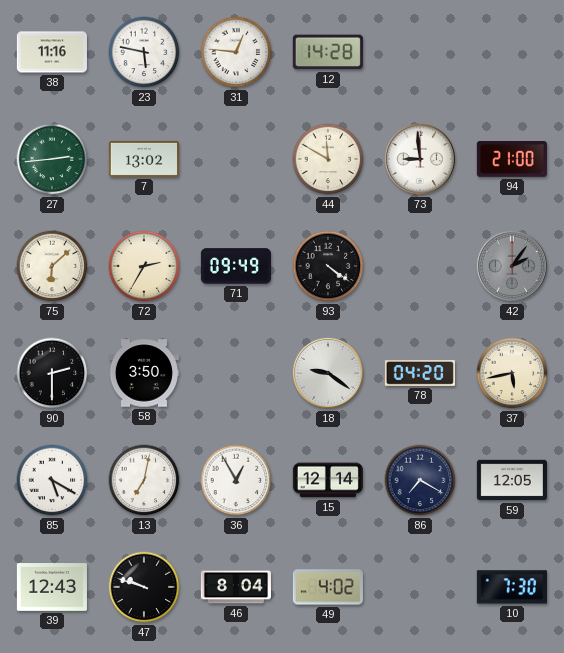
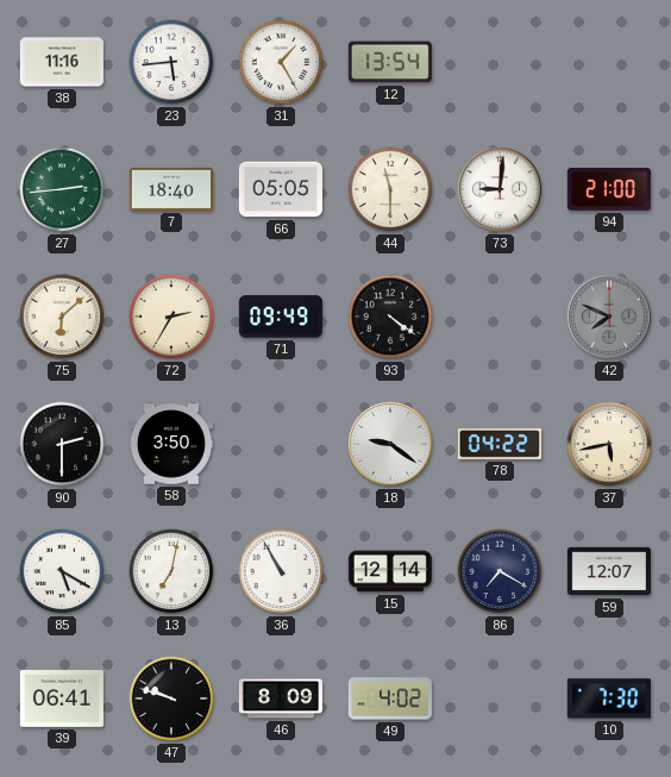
23: 5:47 -> 5:44
31: 12:46 -> 1:25
12: 14:28 -> 13:54
7: 13:02 -> 18:40
66: none -> 05:05
44: 11:50 -> 11:30
73: 8:59 -> 9:01
42: 2:06 -> 7:49
78: 04:20 -> 04:22
36: 12:55 -> 10:55
59: 12:05 -> 12:07
39: 12:43 -> 06:41
46: 8:04 -> 8:09
